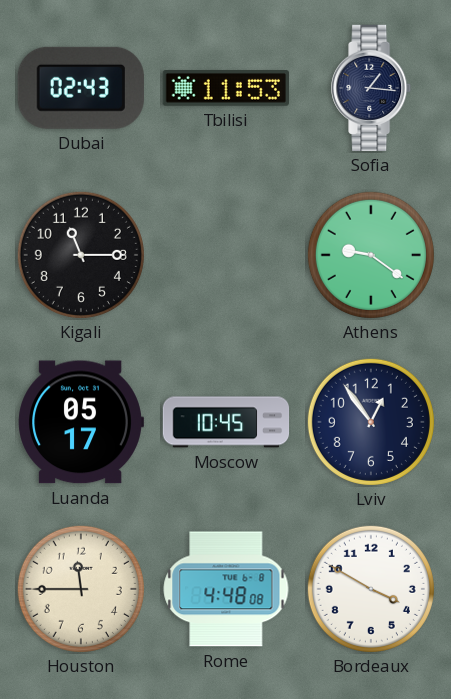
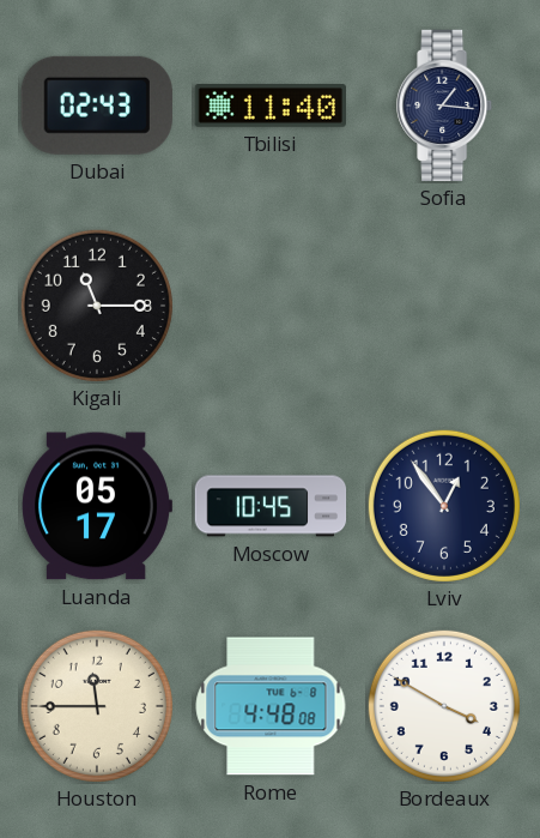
Tbilisi: 11:53 -> 11:40
Athens: 9:21 -> none
